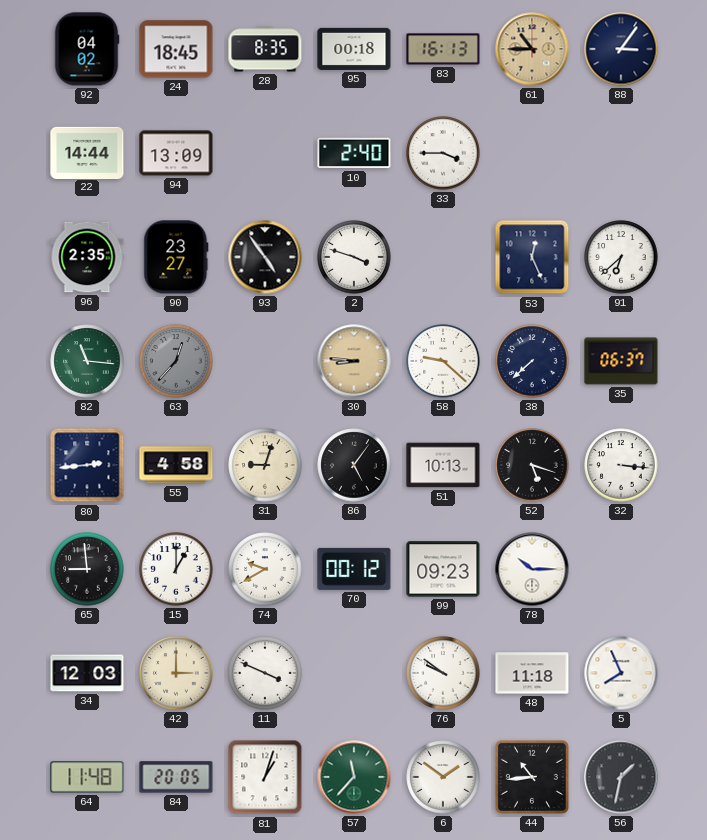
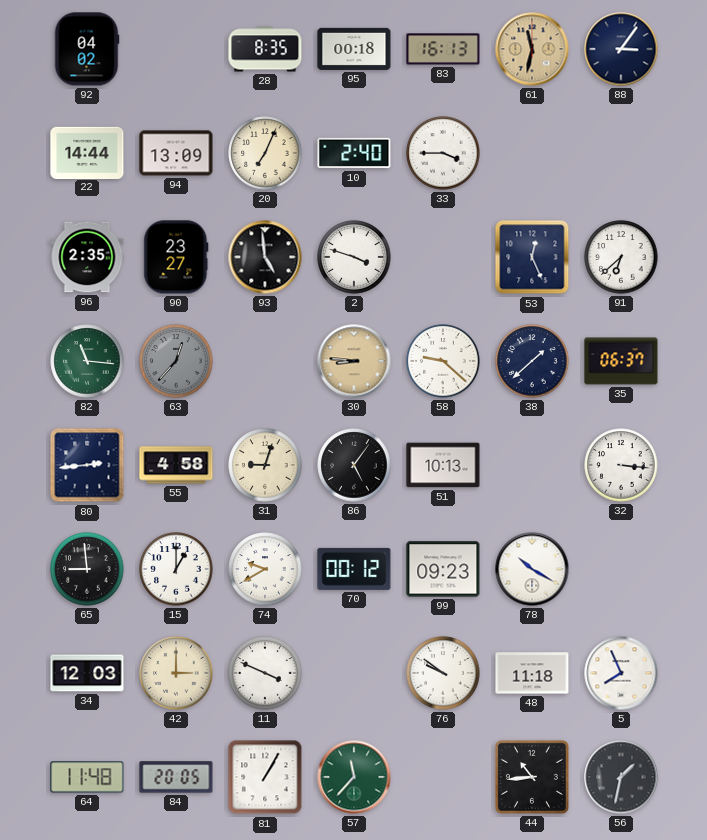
24: 18:45 -> none
61: 10:45 -> 11:32
20: none -> 7:04
93: 4:54 -> 4:59
38: 7:38 -> 1:38
52: 5:18 -> none
78: 10:15 -> 10:20
81: 1:03 -> 1:05
6: 1:51 -> none
